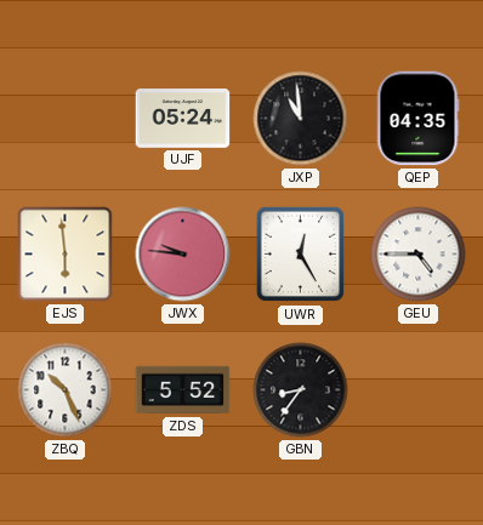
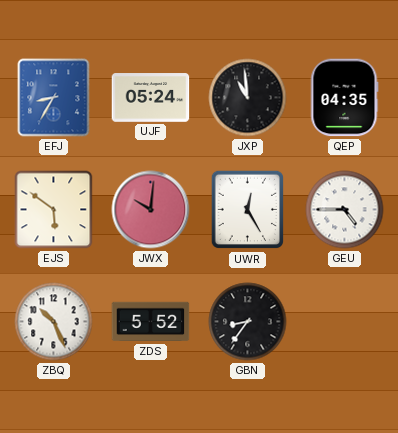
EFJ: none -> 8:35
EJS: 5:59 -> 5:51
JWX: 9:46 -> 10:01
